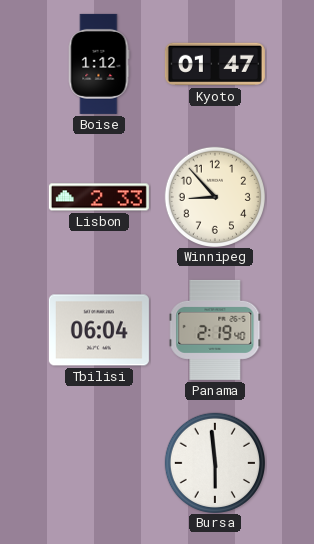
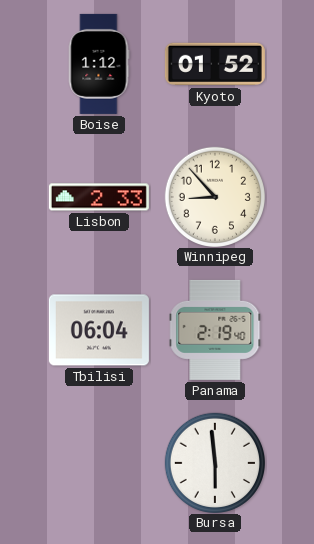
Kyoto: 01:47 -> 01:52
